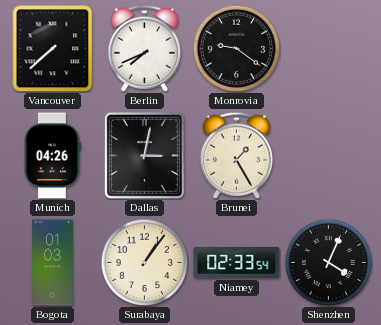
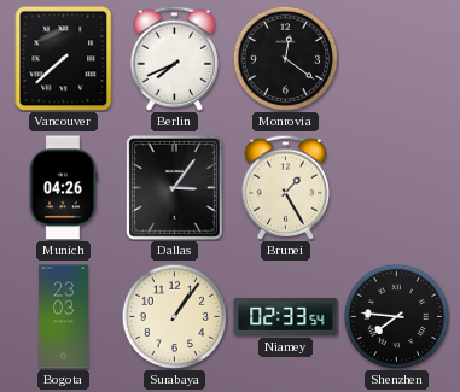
Monrovia: 9:21 -> 12:21
Dallas: 3:02 -> 3:06
Bogota: 01:03 -> 23:03
Shenzhen: 4:04 -> 7:46
